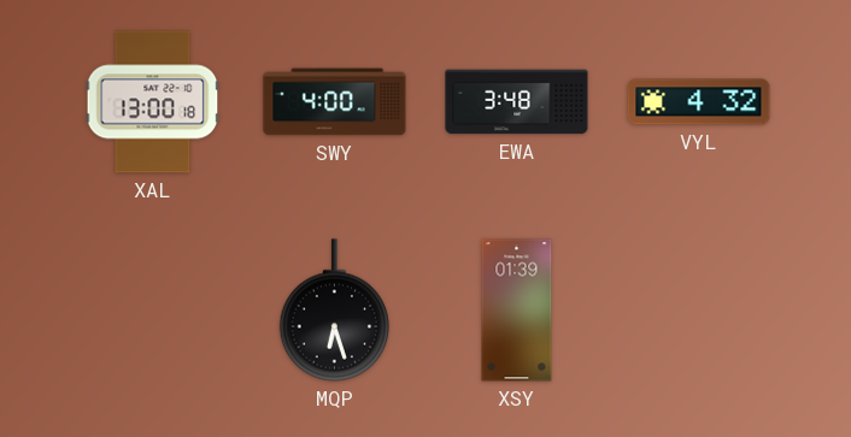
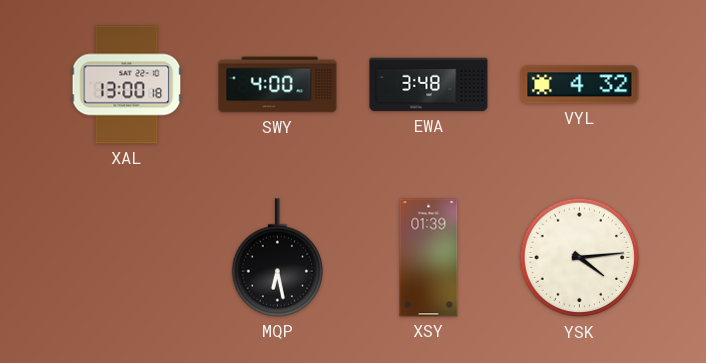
MQP: 6:27 -> 6:28
YSK: none -> 4:14
